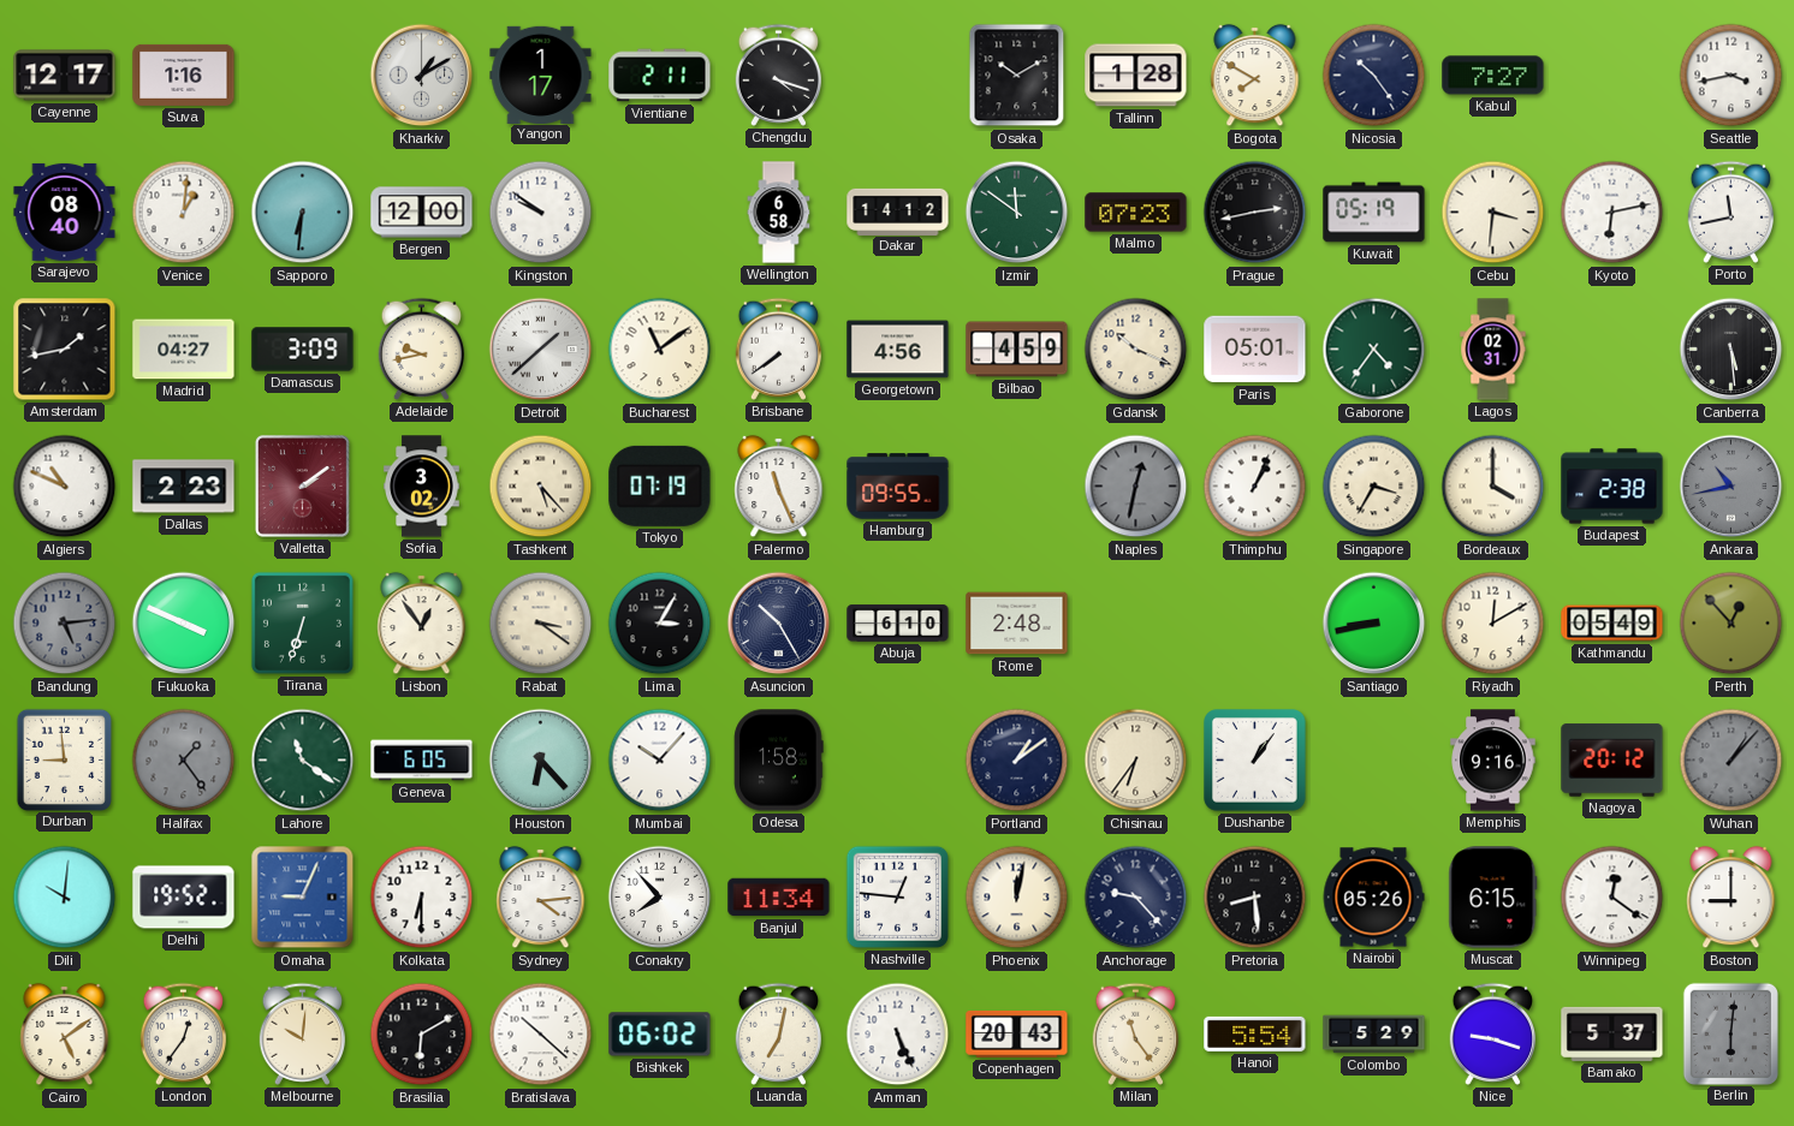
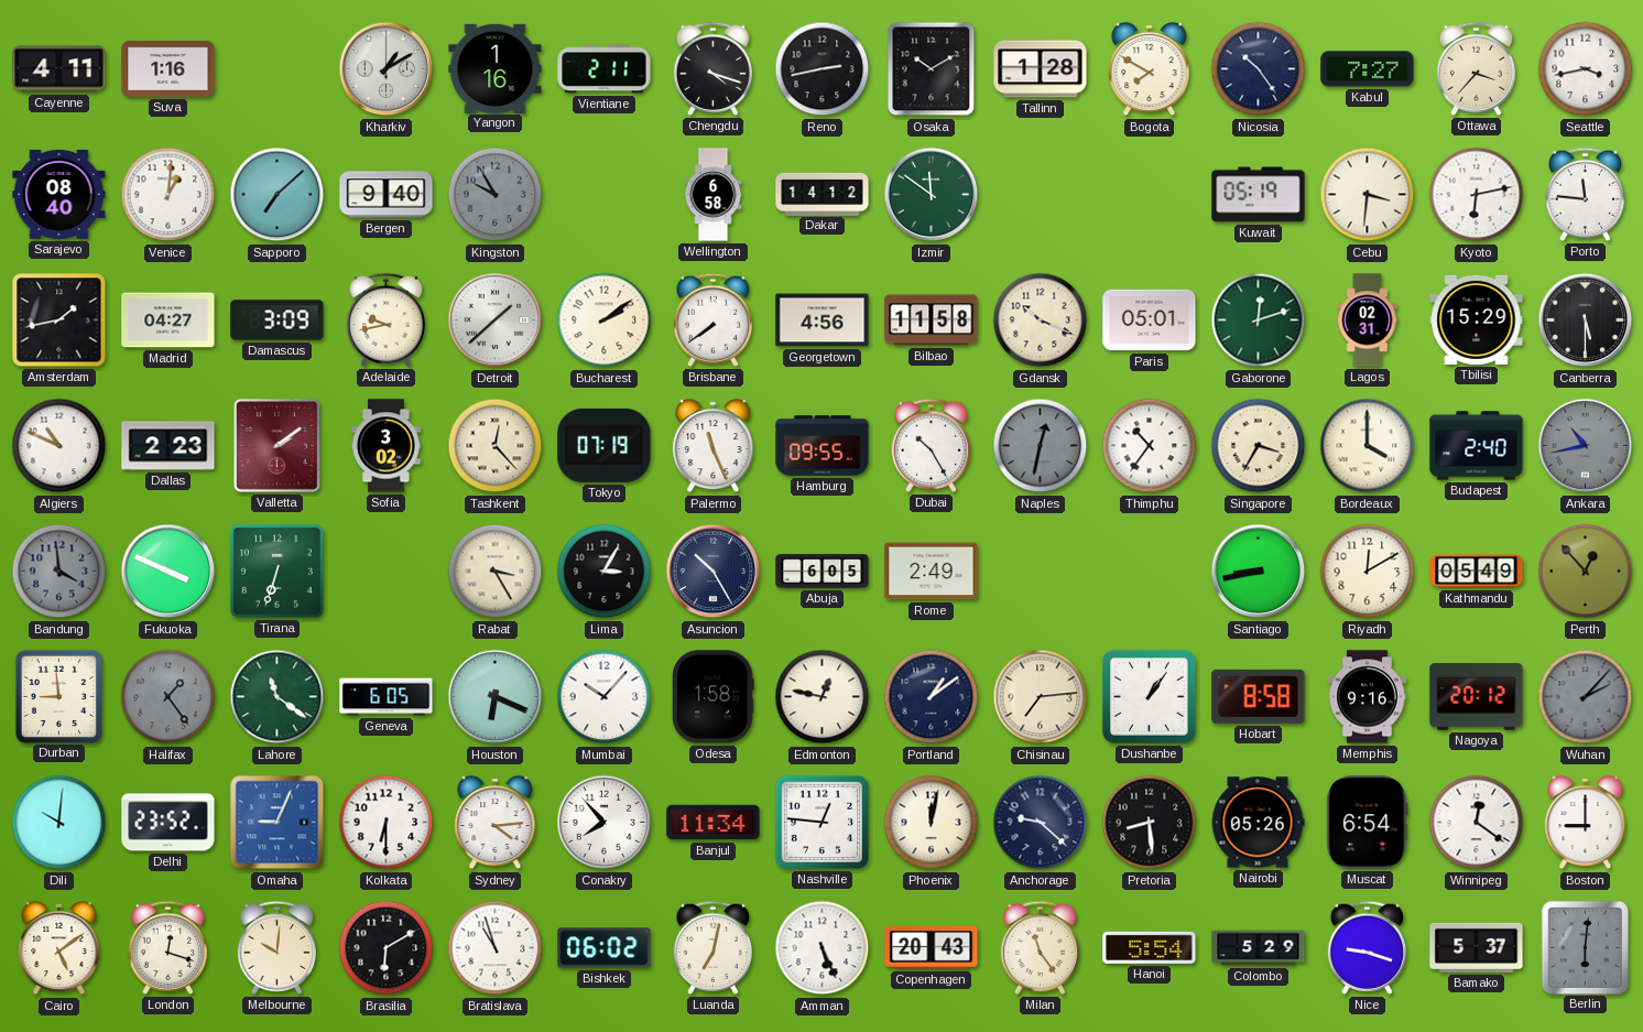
Cayenne: 12:17 -> 4:11
Yangon: 1:17 -> 1:16
Reno: none -> 2:43
Ottawa: none -> 3:37
Sapporo: 6:31 -> 7:08
Bergen: 12:00 -> 9:40
Kingston: 9:51 -> 9:55
Kingston dial: white -> grey
Malmo: 07:23 -> none
Prague: 2:43 -> none
Porto: 11:43 -> 11:46
Bucharest: 11:09 -> 2:09
Bilbao: 4:59 -> 11:58
Gaborone: 4:36 -> 12:12
Tbilisi: none -> 15:29
Canberra: 5:29 -> 5:30
Tashkent: 5:23 -> 12:23
Dubai: none -> 10:25
Thimphu: 1:04 -> 10:36
Budapest: 2:38 -> 2:40
Bandung: 5:14 -> 3:59
Lisbon: 12:54 -> none
Rabat: 3:21 -> 3:25
Abuja: 6:10 -> 6:05
Rome: 2:48 -> 2:49
Houston: 6:23 -> 6:19
Edmonton: none -> 12:47
Chisinau: 6:36 -> 7:14
Hobart: none -> 8:58
Wuhan: 1:07 -> 2:07
Delhi: 19:52 -> 23:52
Anchorage: 9:23 -> 9:22
Muscat: 6:15 -> 6:54
London: 12:36 -> 12:18
Bratislava: 10:22 -> 10:57
